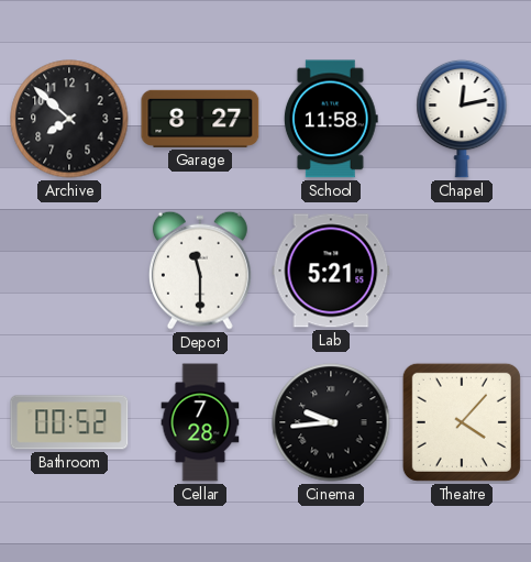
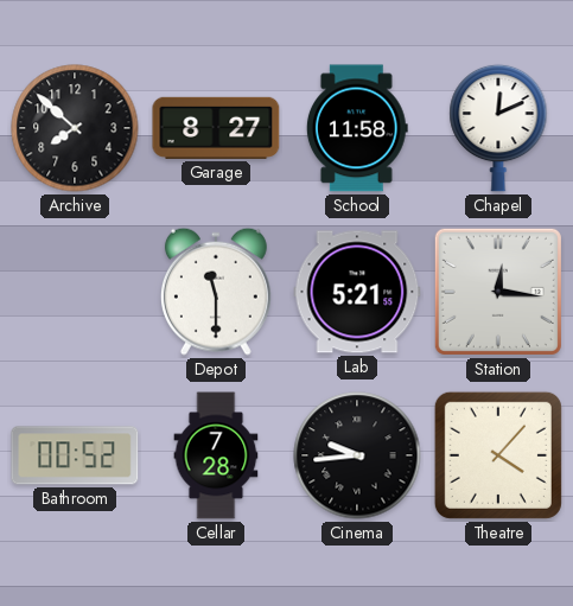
Chapel: 12:13 -> 12:11
Station: none -> 12:16
